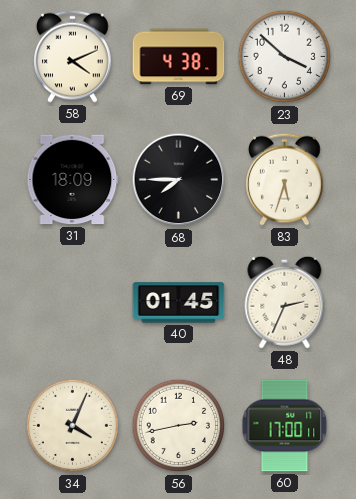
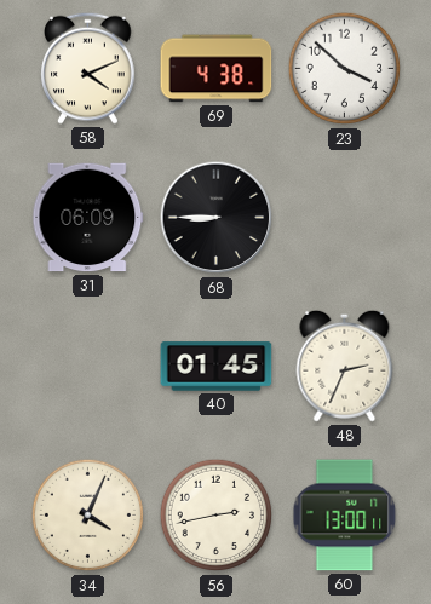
31: 18:09 -> 06:09
68: 7:45 -> 8:45
83: 5:33 -> none
60: 17:00 -> 13:00
